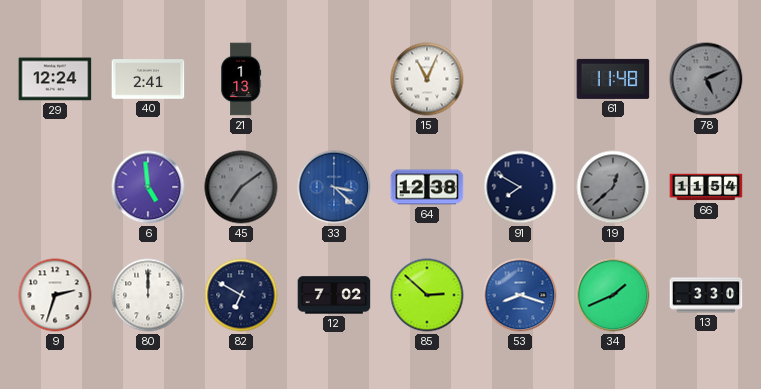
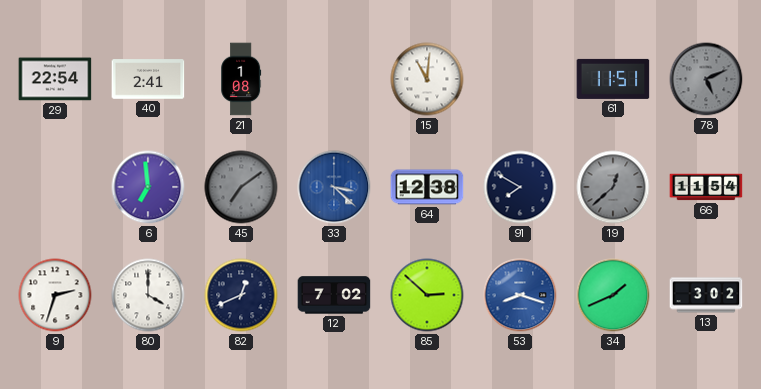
29: 12:24 -> 22:54
21: 1:13 -> 1:08
15: 11:04 -> 11:01
61: 11:48 -> 11:51
6: 4:59 -> 6:59
80: 12:00 -> 4:00
82: 6:50 -> 12:41
13: 3:30 -> 3:02
